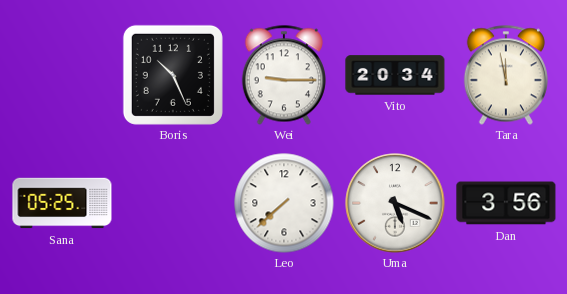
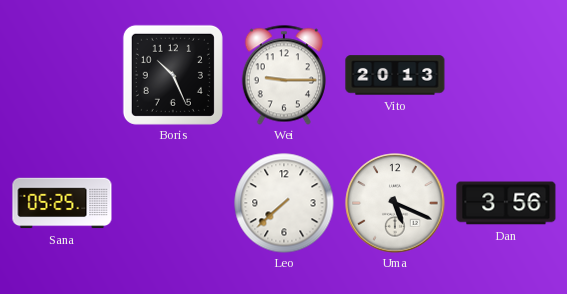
Vito: 20:34 -> 20:13
Tara: 11:58 -> none
